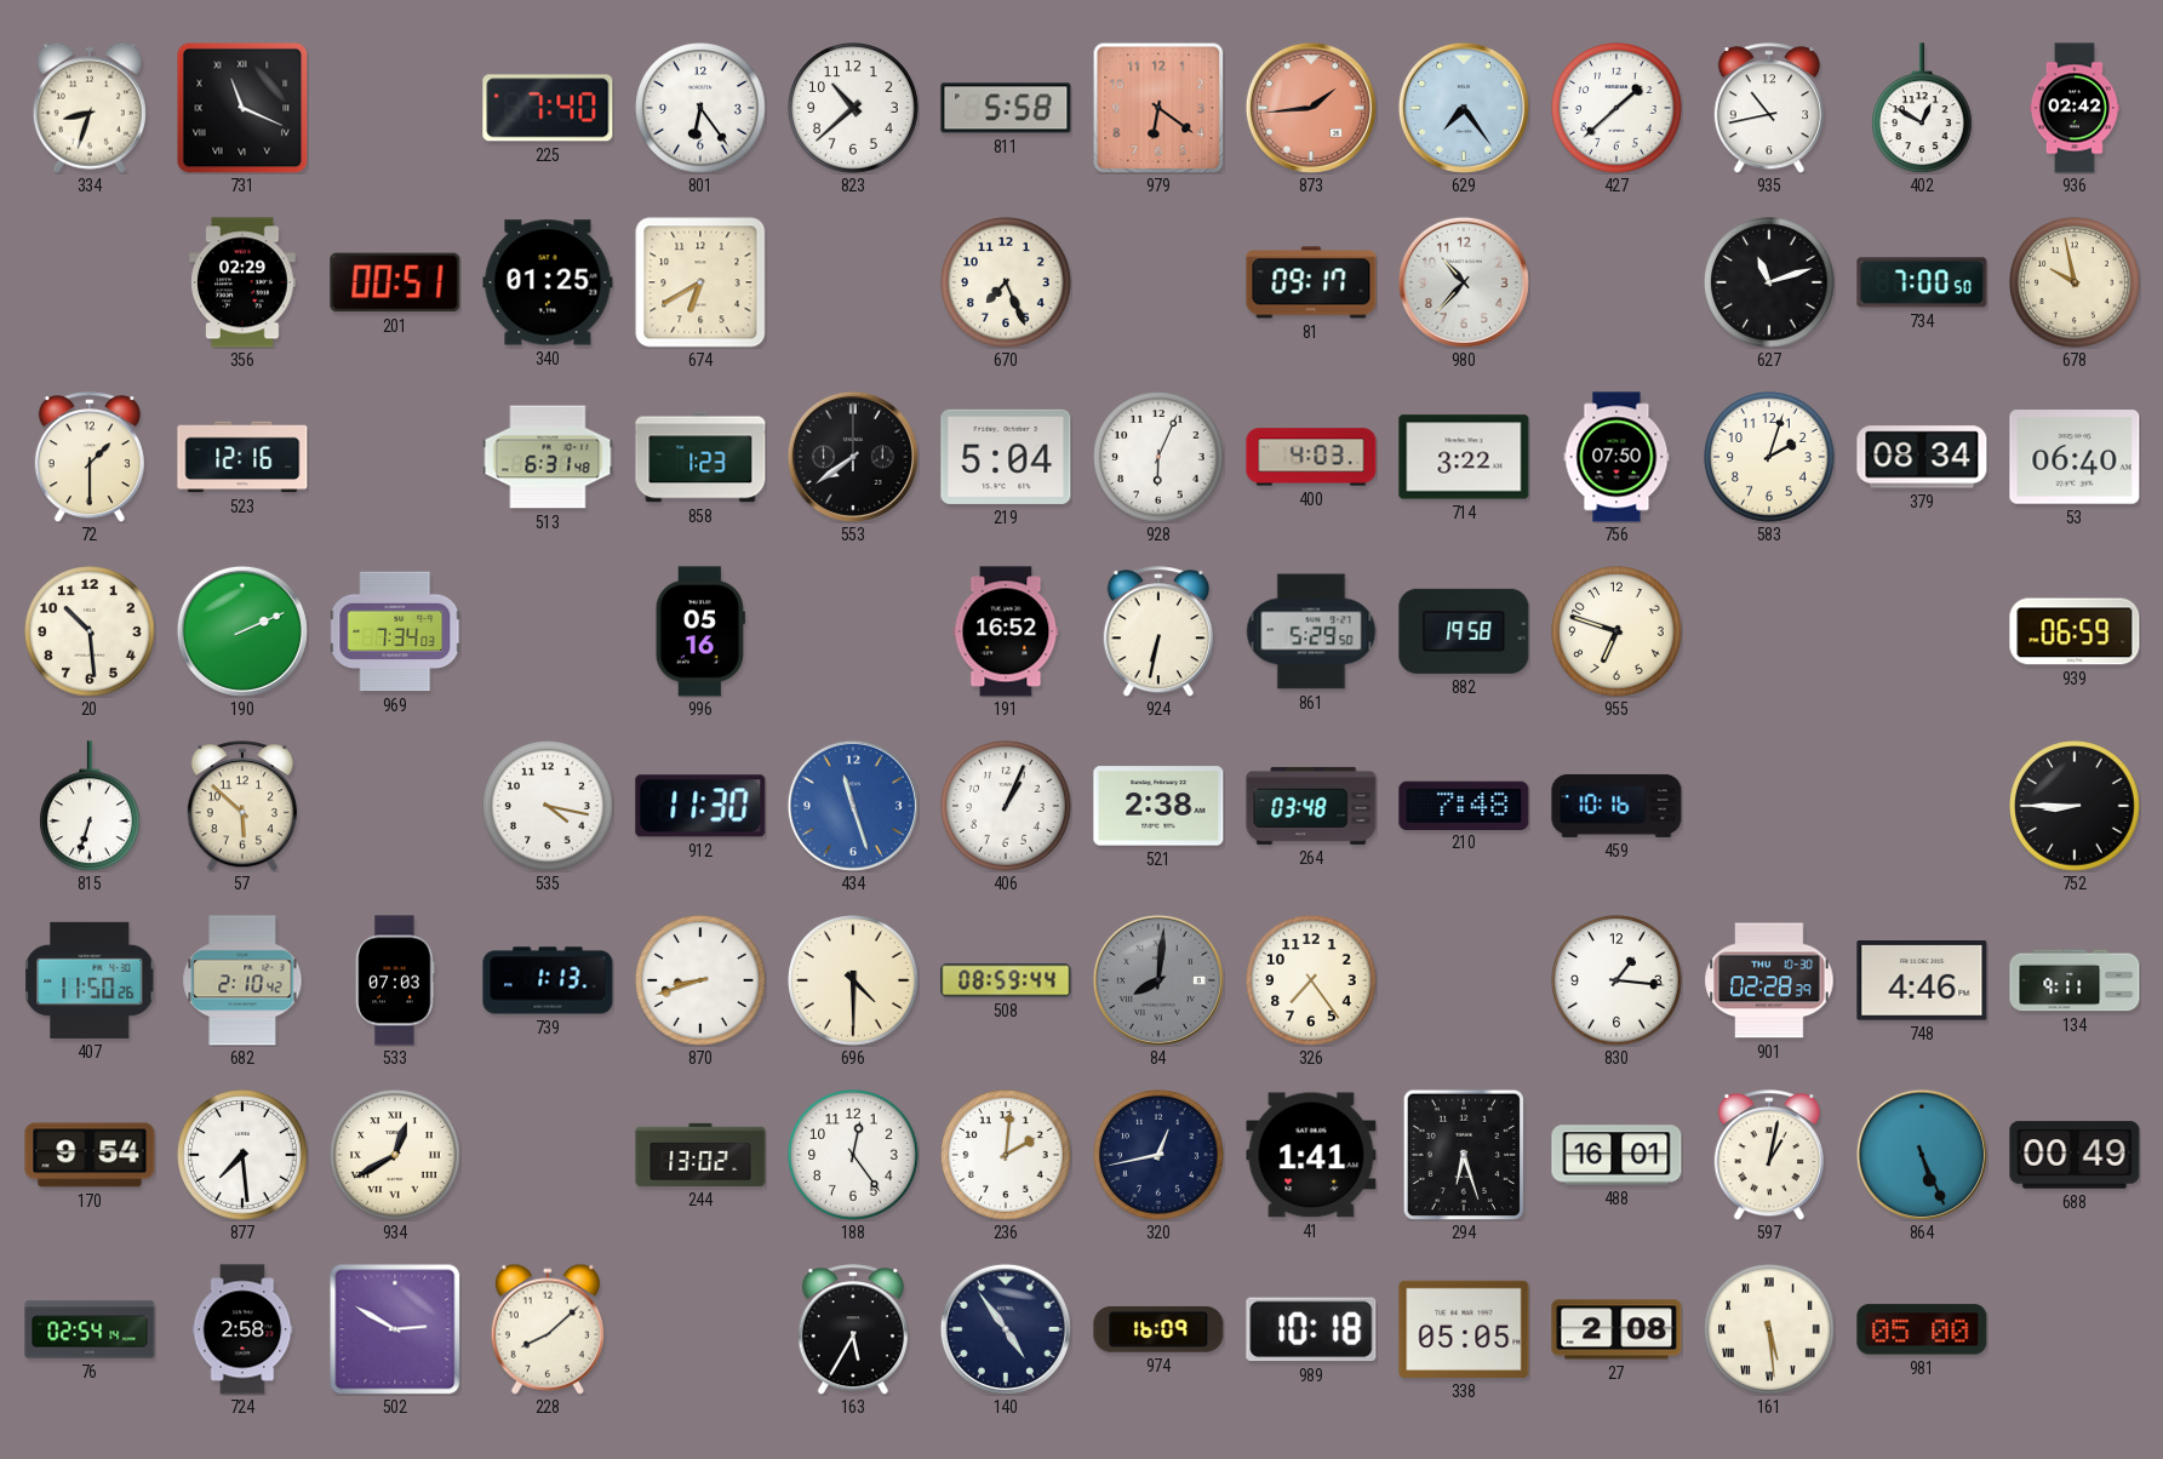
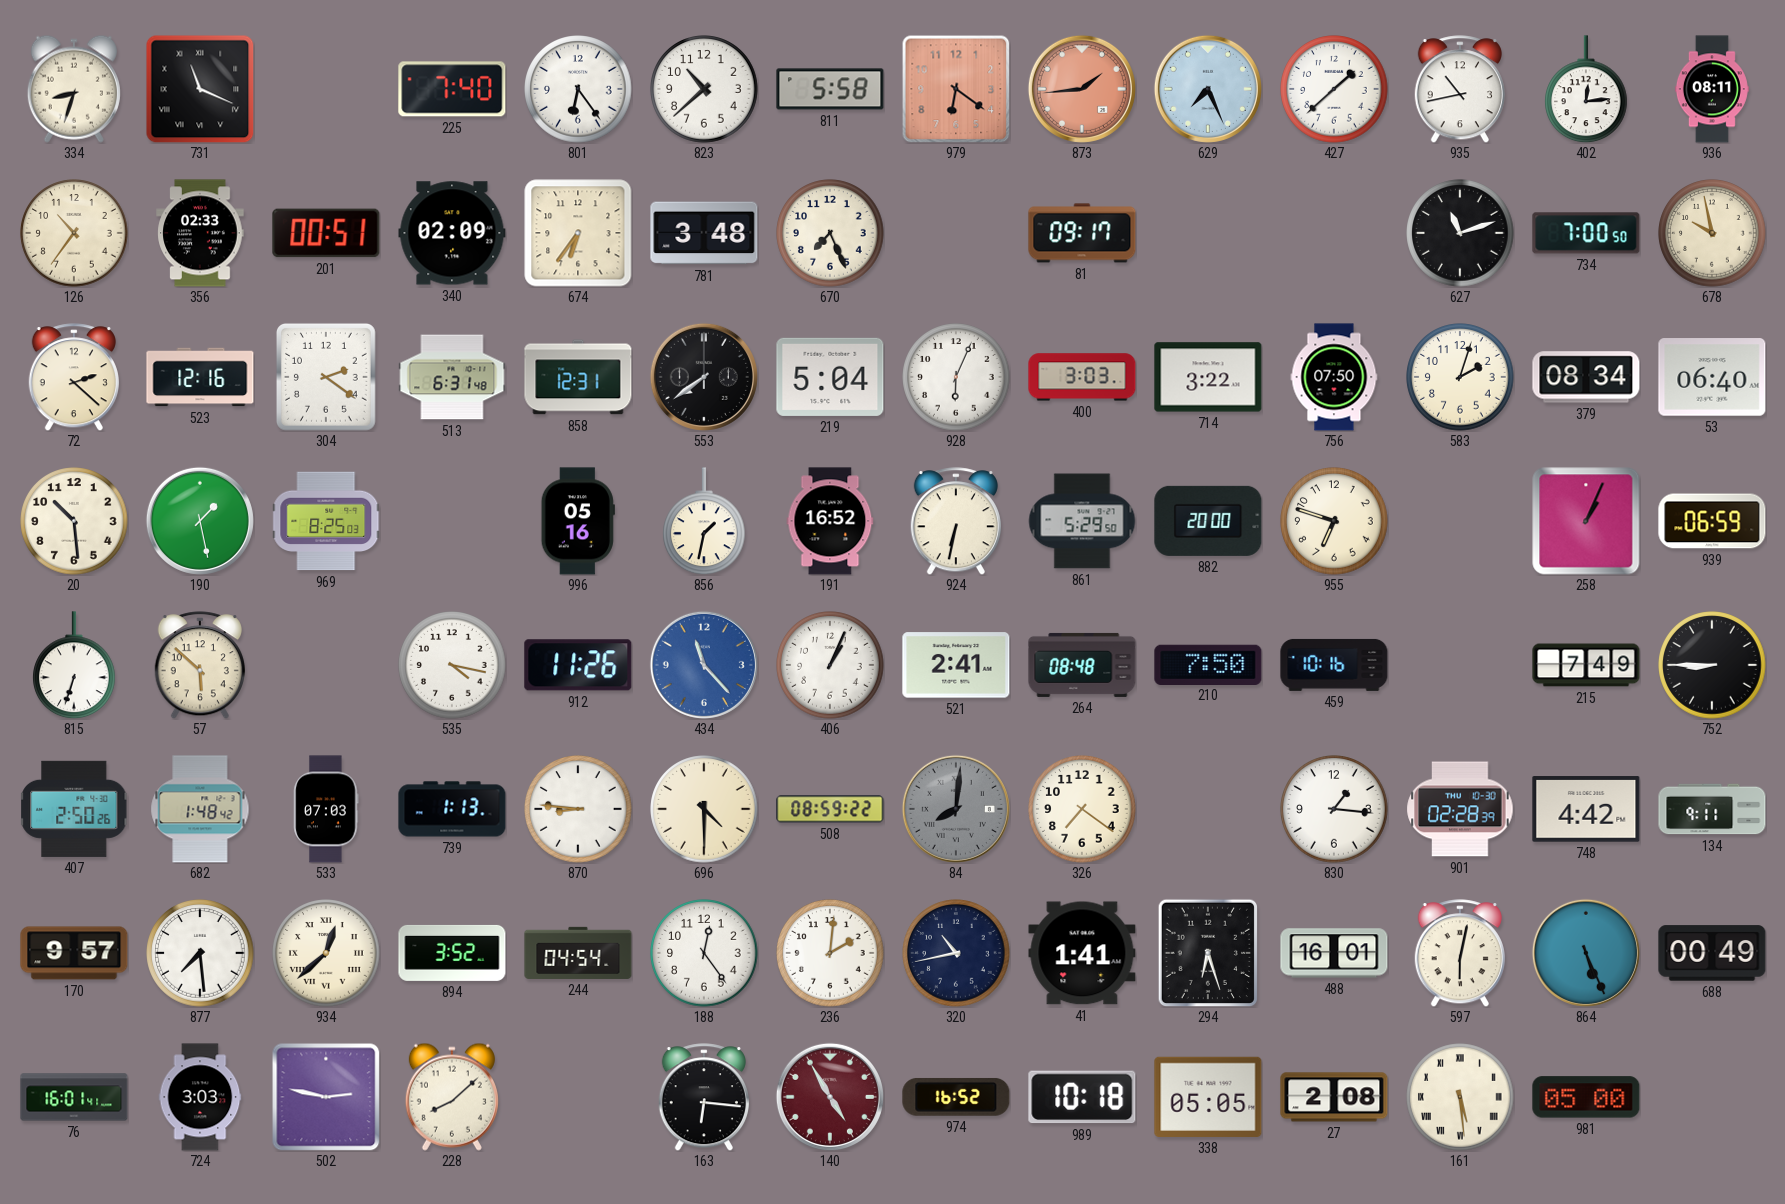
629: 7:24 -> 7:26
402: 12:50 -> 12:14
936: 02:42 -> 08:11
126: none -> 10:36
356: 02:29 -> 02:33
340: 01:25 -> 02:09
674: 6:40 -> 6:36
781: none -> 3:48
980: 10:37 -> none
72: 1:30 -> 2:22
304: none -> 2:21
858: 1:23 -> 12:31
400: 4:03 -> 3:03
190: 2:11 -> 1:28
969: 7:34 -> 8:25
856: none -> 1:32
882: 19:58 -> 20:00
258: none -> 1:04
912: 11:30 -> 11:26
434: 11:27 -> 11:23
521: 2:38 -> 2:41
264: 03:48 -> 08:48
210: 7:48 -> 7:50
215: none -> 7:49
407: 11:50 -> 2:50
682: 2:10 -> 1:48
870: 8:42 -> 8:46
508: 08:59:44 -> 08:59:22
326: 7:24 -> 7:21
748: 4:46 -> 4:42
170: 9:54 -> 9:57
934: 12:40 -> 12:38
894: none -> 3:52
244: 13:02 -> 04:54
320: 12:43 -> 10:43
597: 1:02 -> 6:02
76: 02:54 -> 16:01
724: 2:58 -> 3:03
502: 2:50 -> 2:47
163: 5:35 -> 6:16
140: 4:54 -> 4:55
140 dial: navy -> burgundy
974: 16:09 -> 16:52
